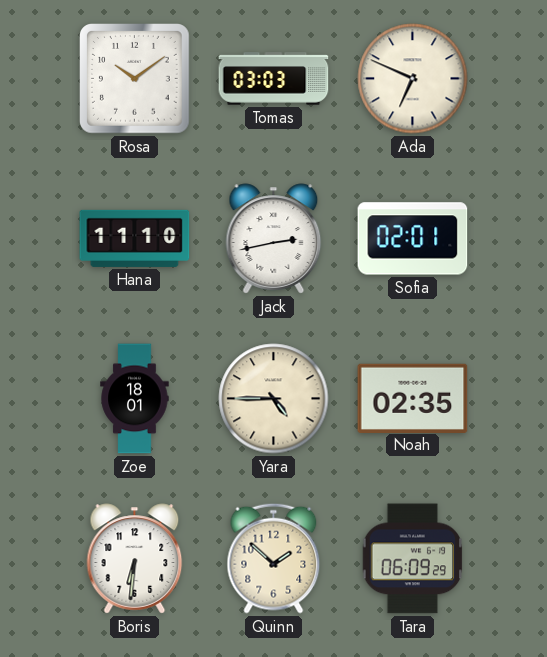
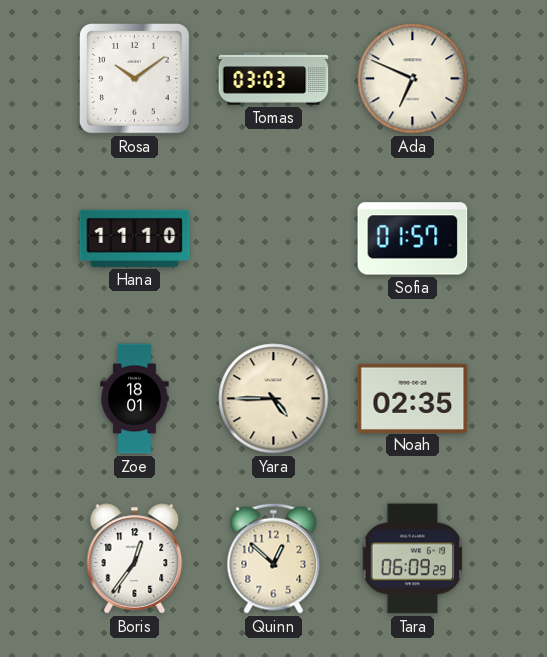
Jack: 2:43 -> none
Sofia: 02:01 -> 01:57
Boris: 6:31 -> 12:36
Quinn: 1:52 -> 12:52
